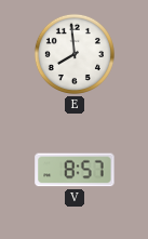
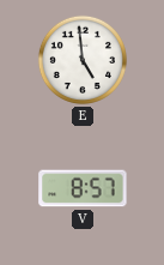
E: 7:59 -> 4:59
